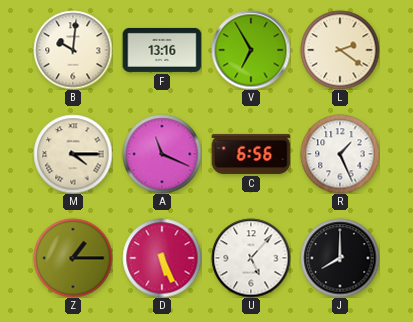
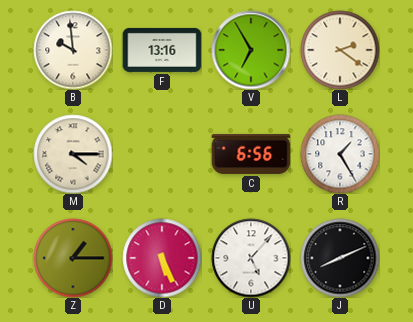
B: 10:01 -> 9:59
A: 11:19 -> none
R: 1:26 -> 1:25
J: 8:00 -> 8:11
